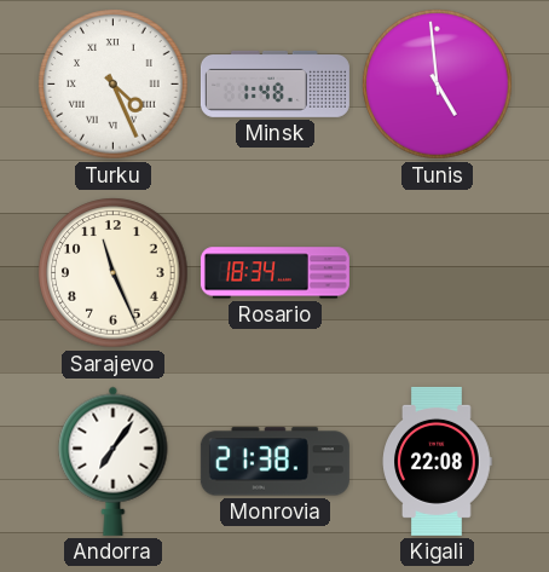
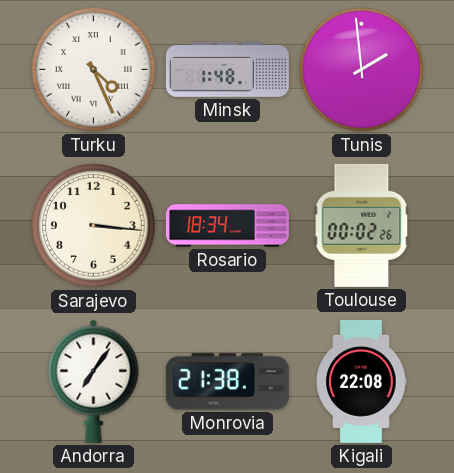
Tunis: 4:59 -> 1:59
Sarajevo: 11:26 -> 3:16
Toulouse: none -> 00:02
